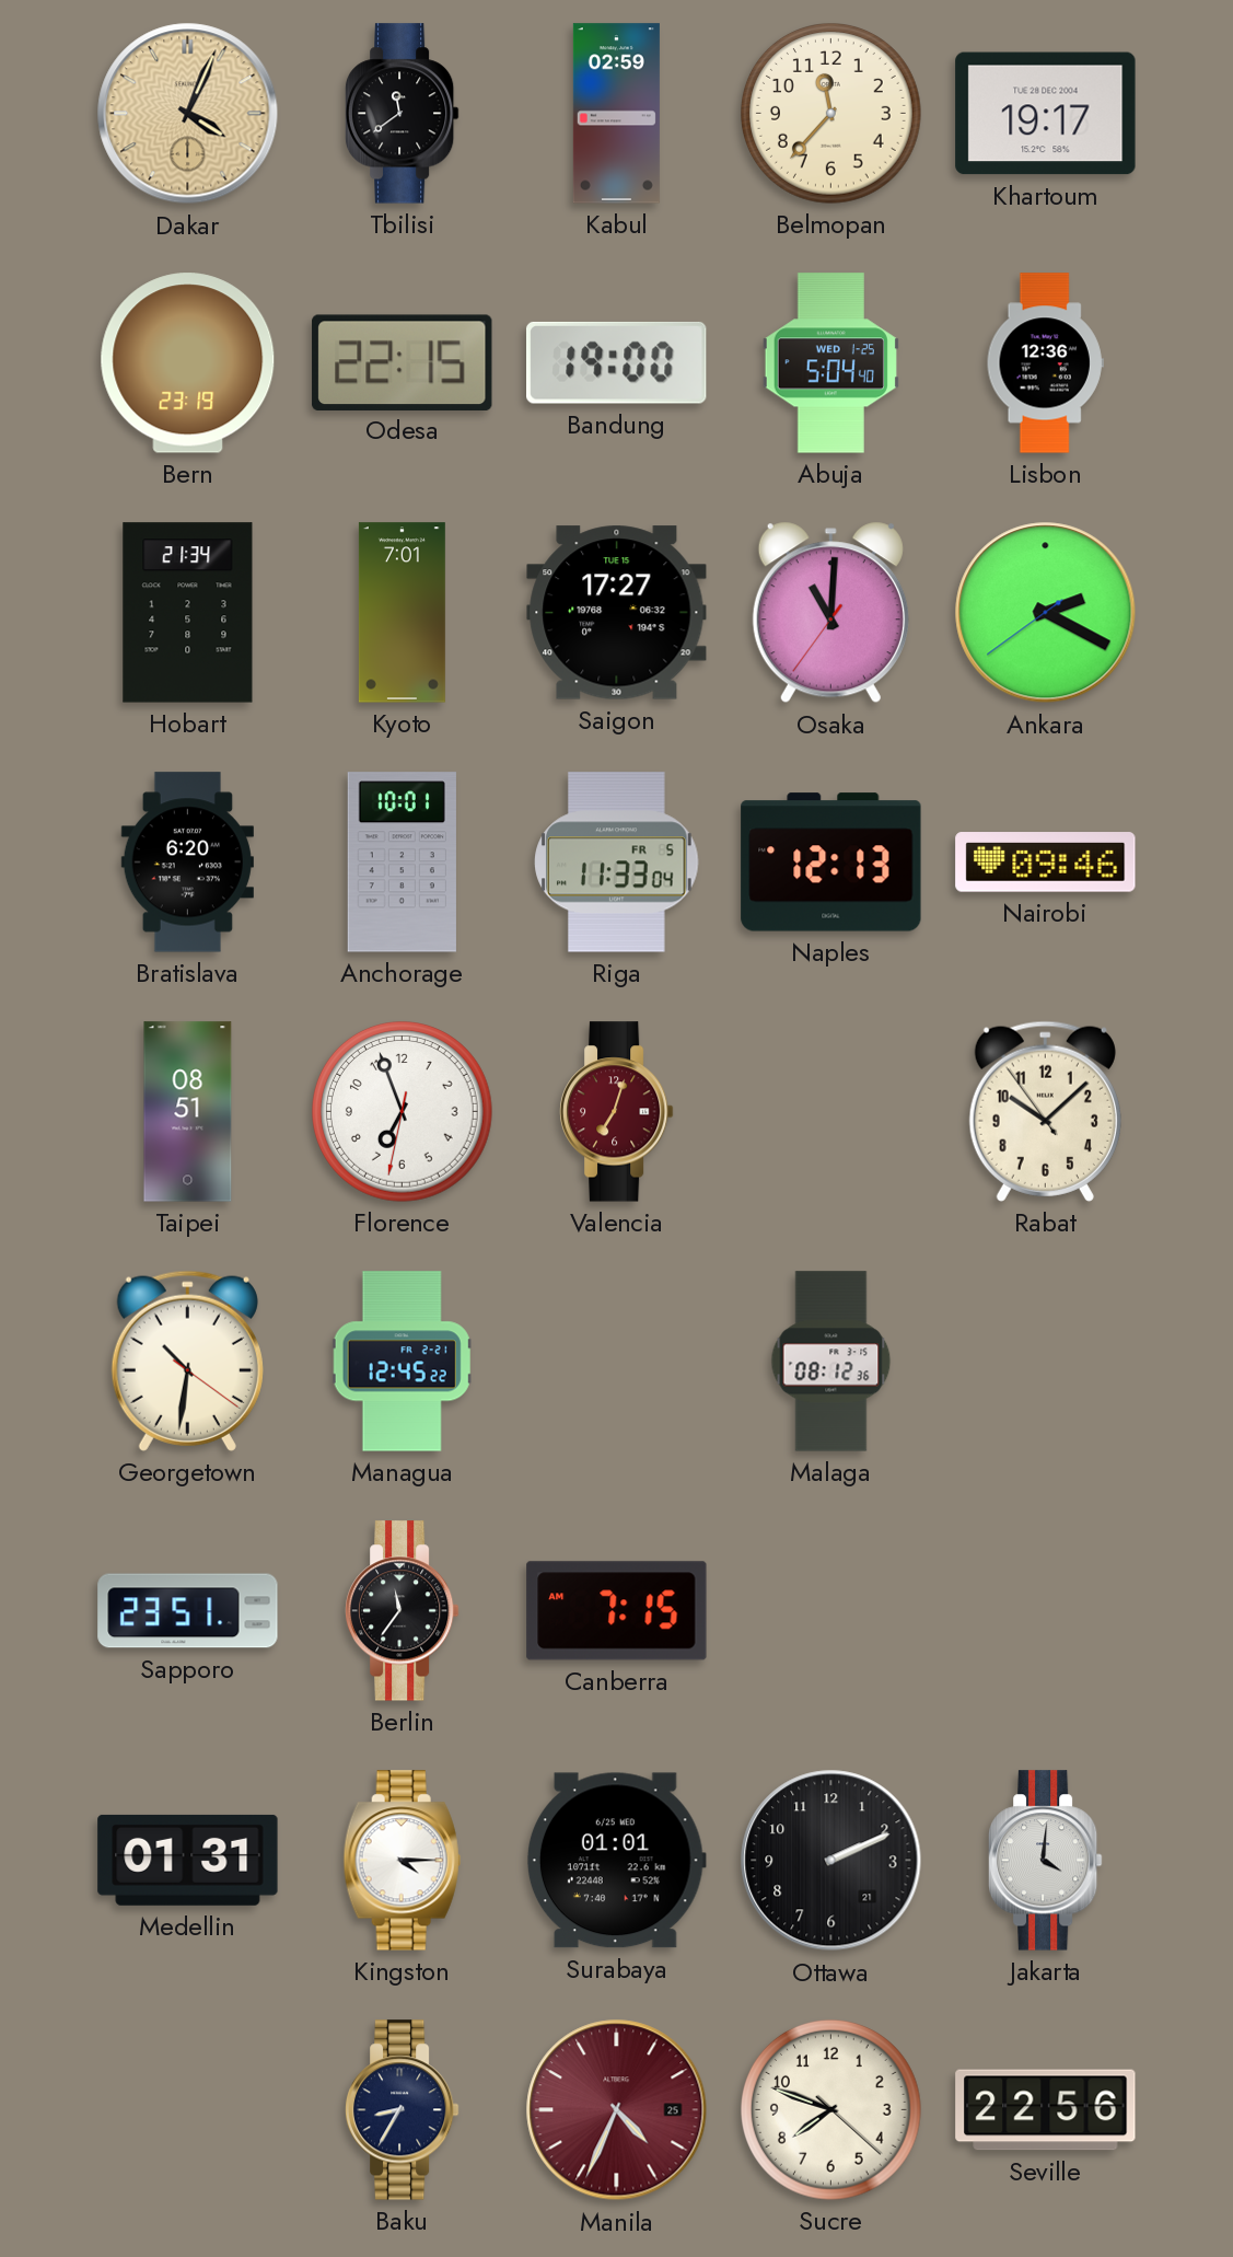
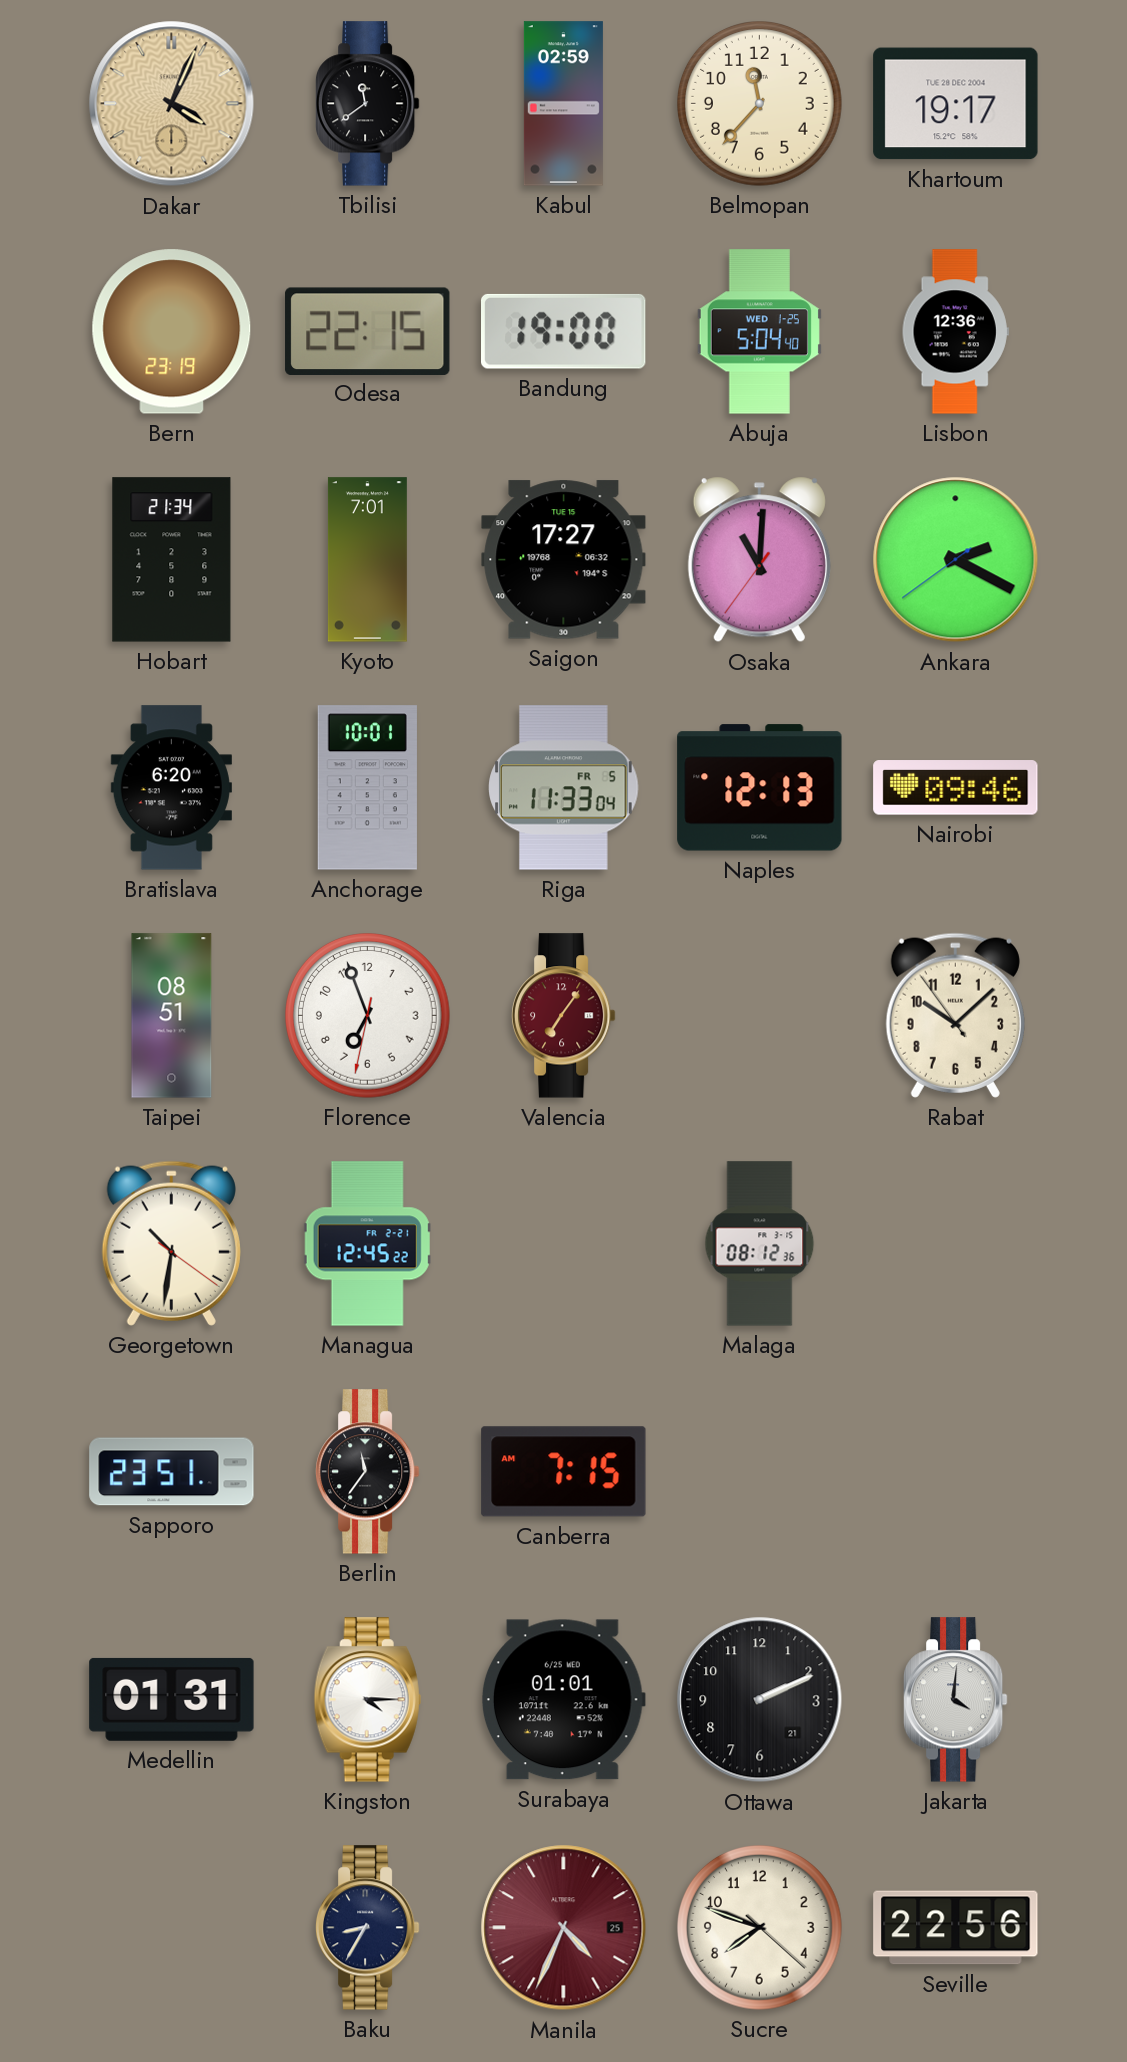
Valencia: 7:03 -> 7:06
